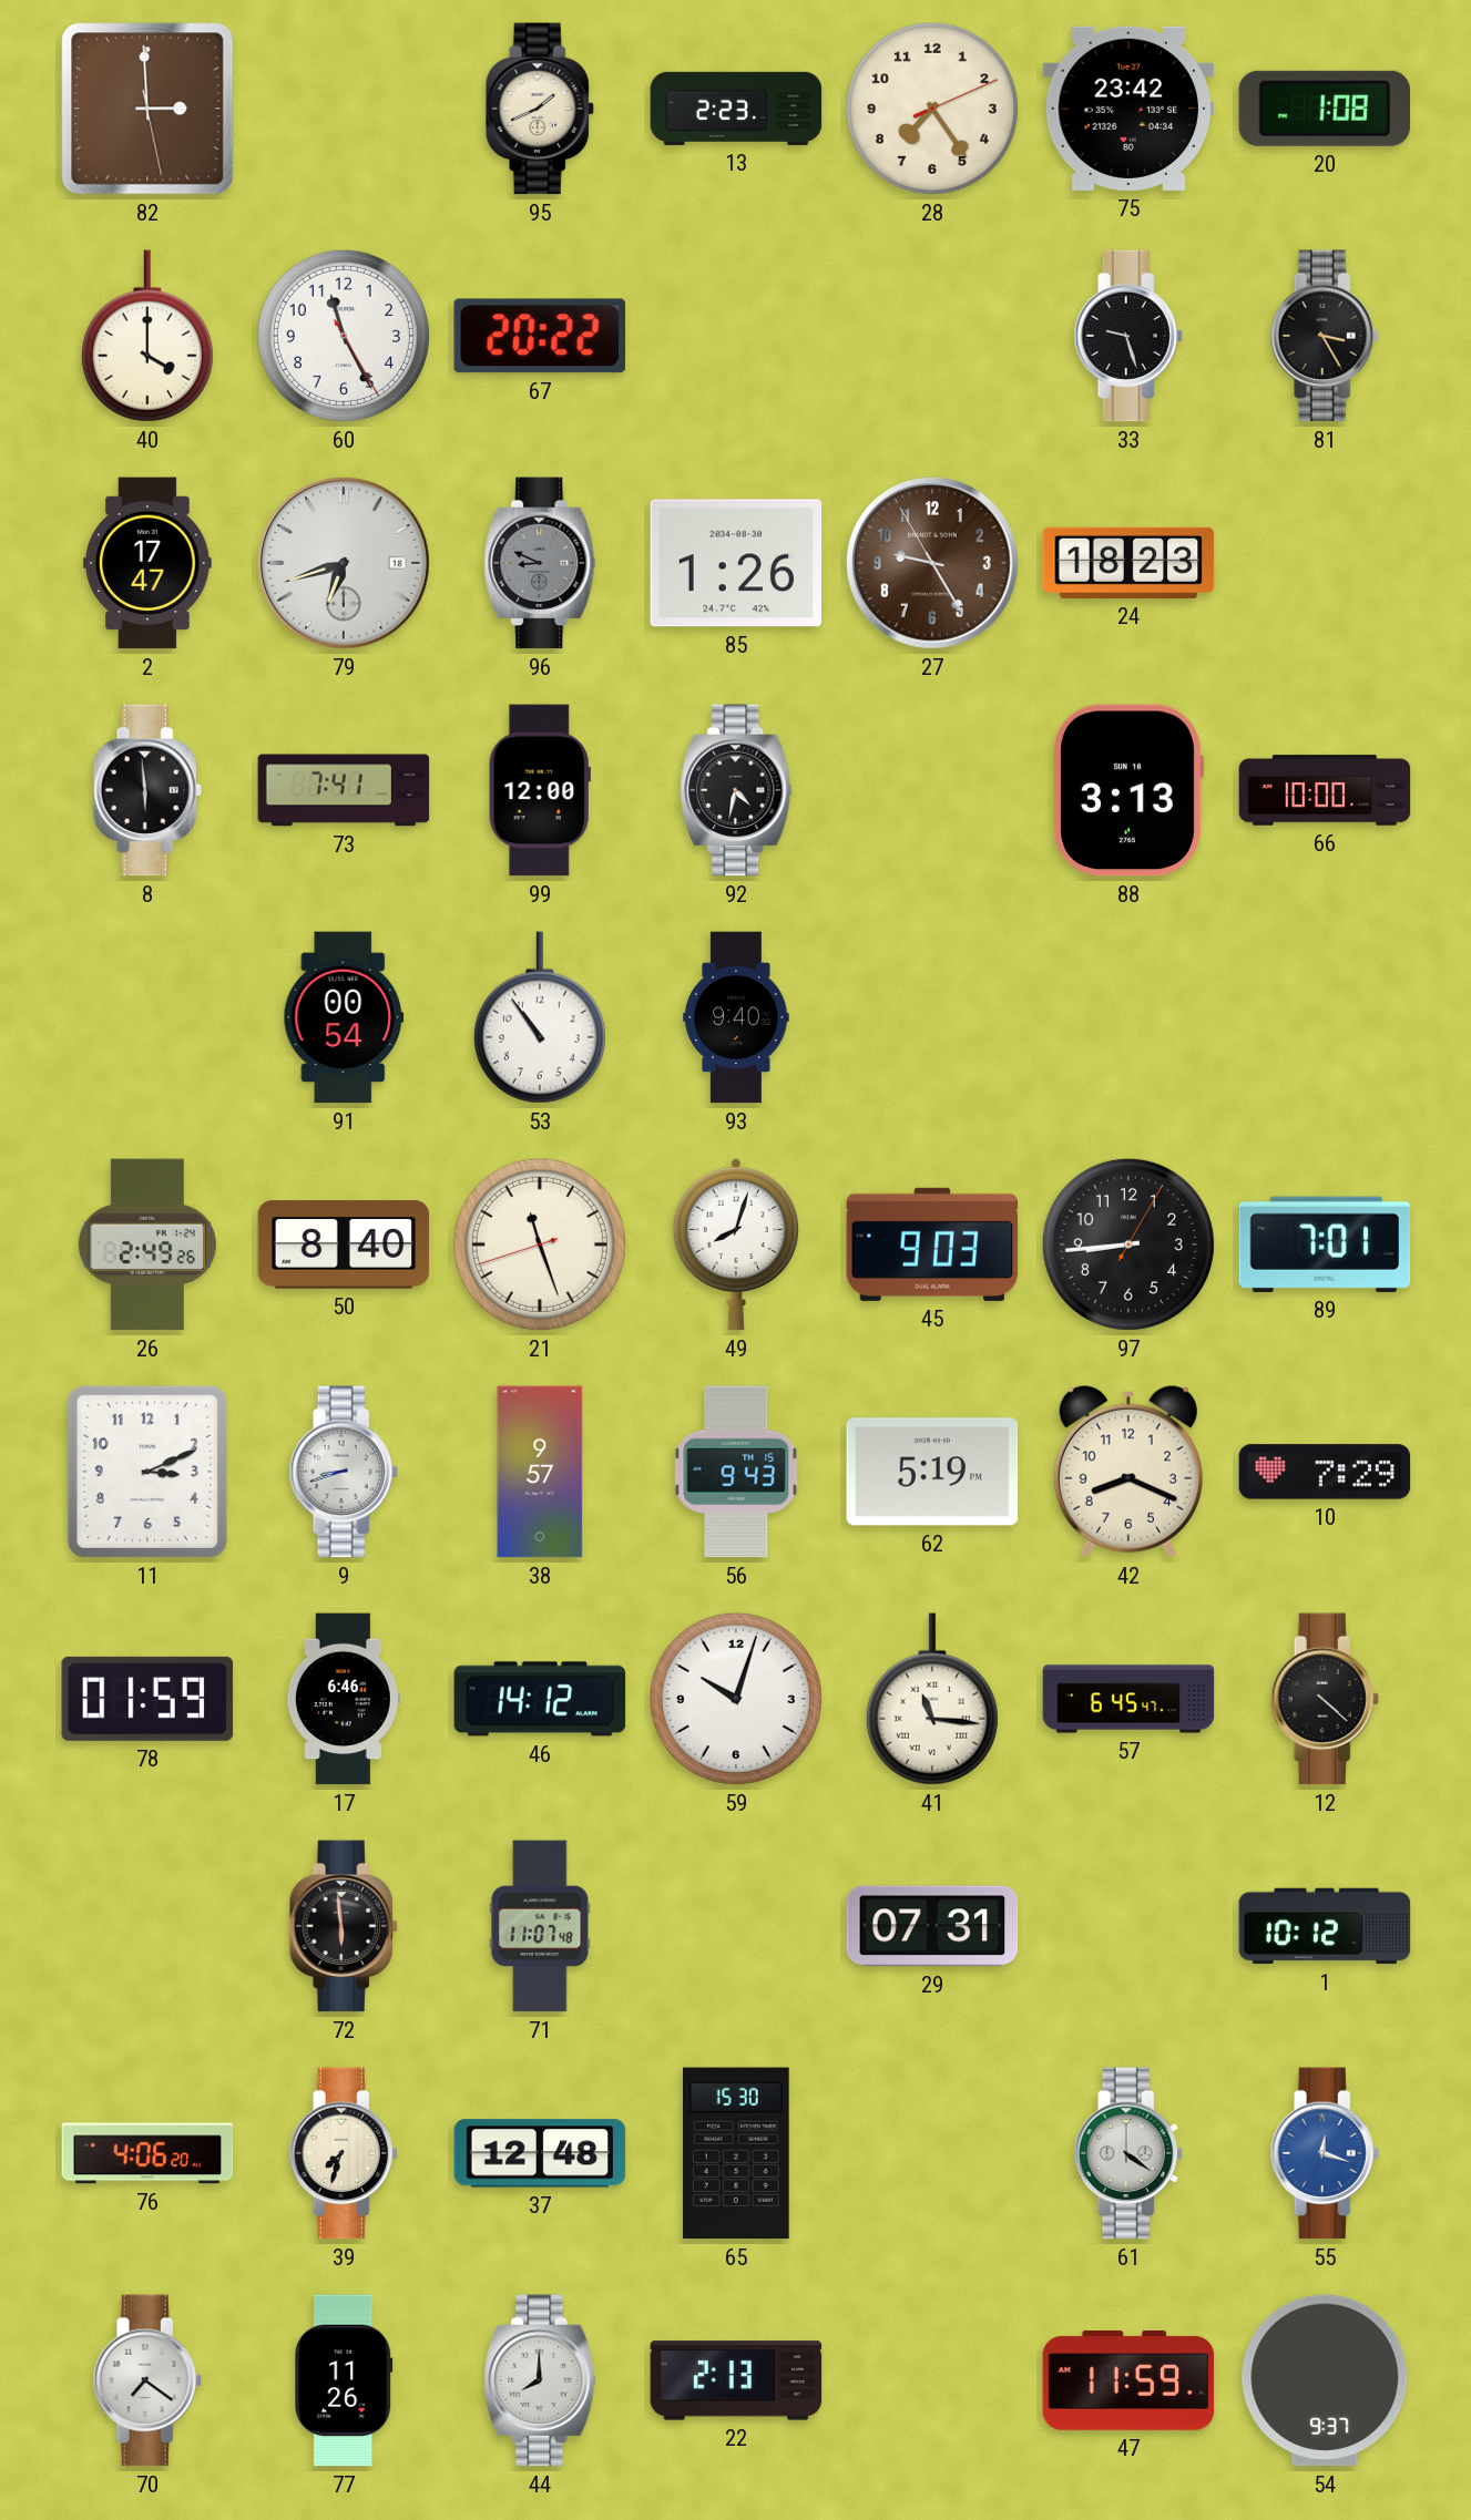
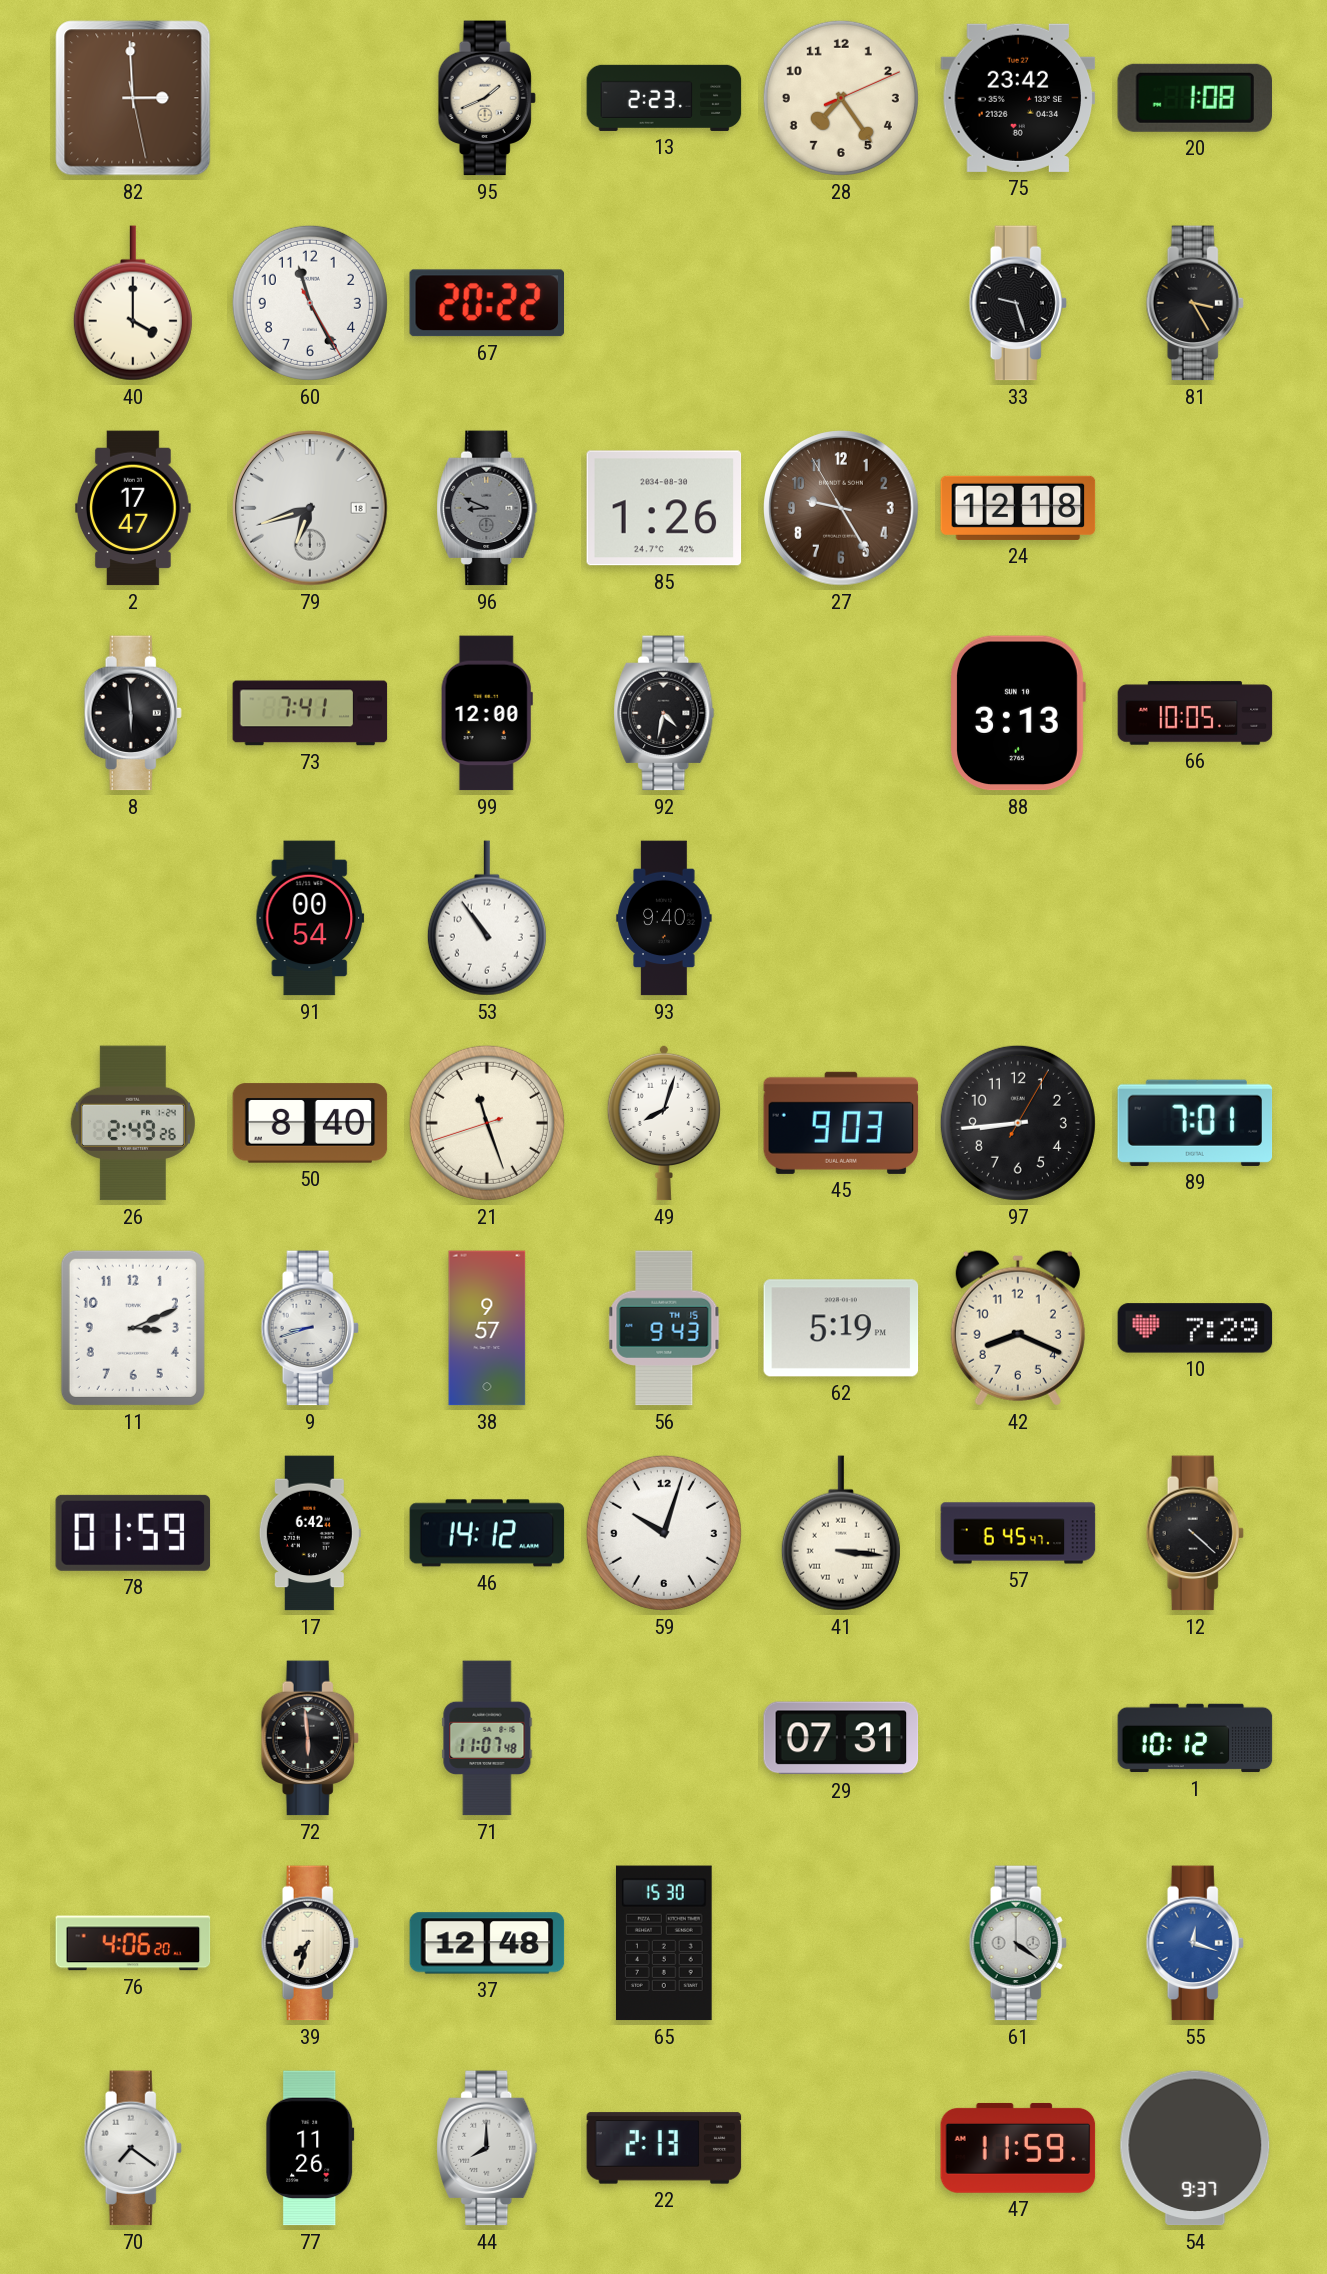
24: 18:23 -> 12:18
66: 10:00 -> 10:05
17: 6:46 -> 6:42
41: 11:16 -> 3:16
